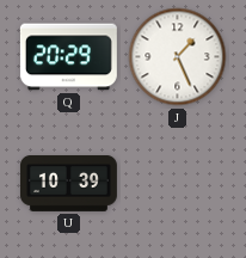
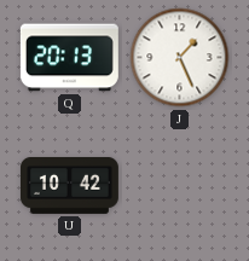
Q: 20:29 -> 20:13
U: 10:39 -> 10:42
